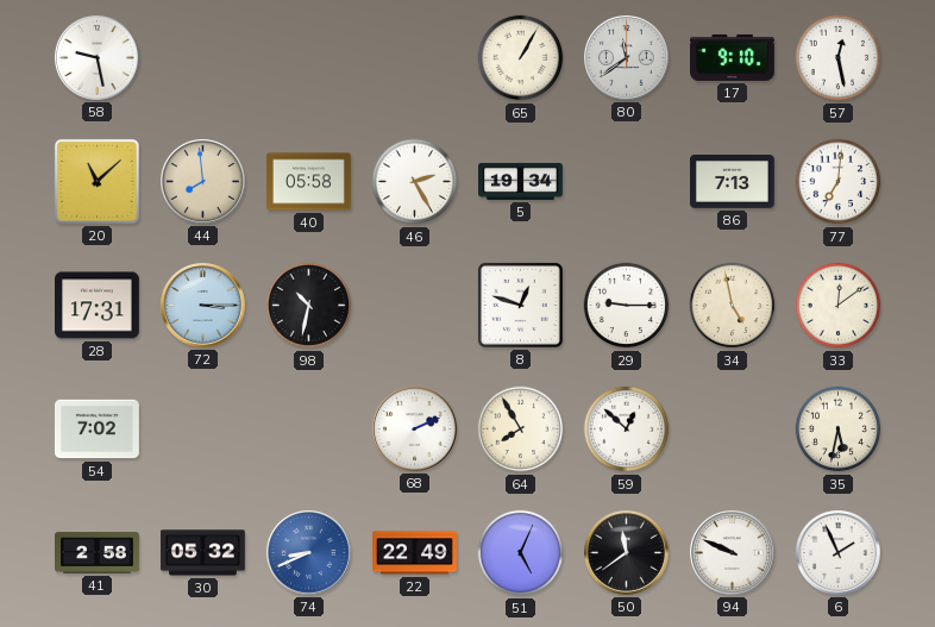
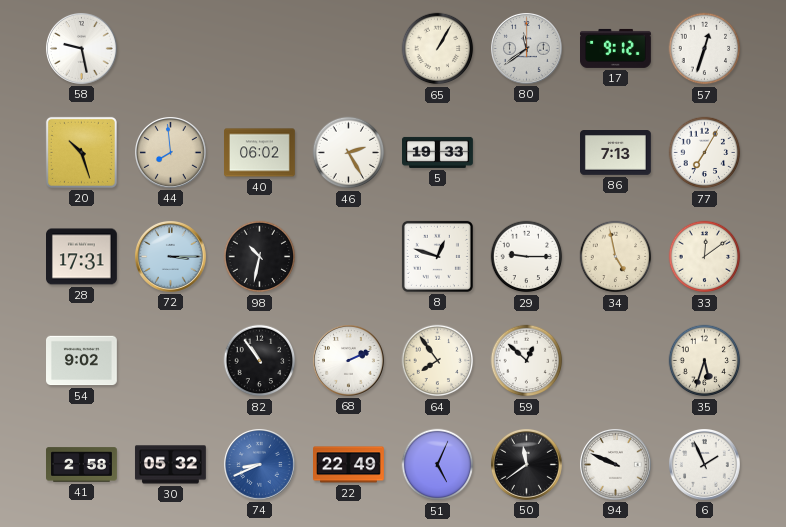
17: 9:10 -> 9:12
57: 12:28 -> 12:33
20: 11:08 -> 10:27
40: 05:58 -> 06:02
5: 19:34 -> 19:33
77: 7:01 -> 7:05
54: 7:02 -> 9:02
82: none -> 10:54
64: 7:55 -> 7:54
35: 5:32 -> 5:33
